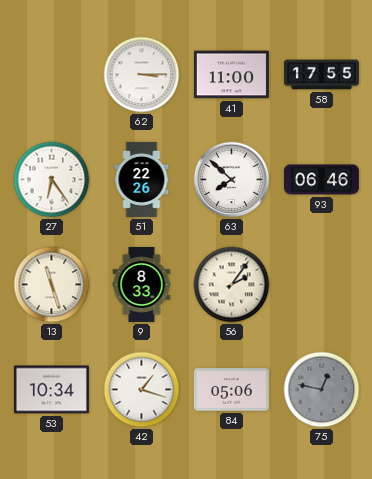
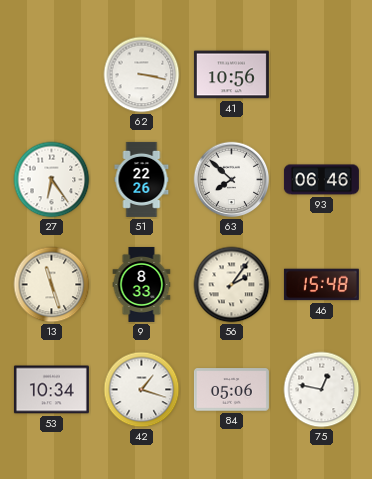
62: 3:15 -> 3:17
41: 11:00 -> 10:56
58: 17:55 -> none
46: none -> 15:48
75 dial: grey -> white
